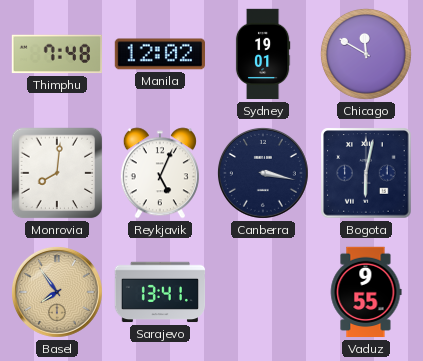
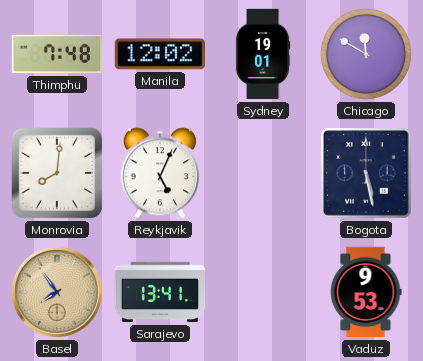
Canberra: 3:17 -> none
Bogota: 6:02 -> 5:28
Vaduz: 9:55 -> 9:53
